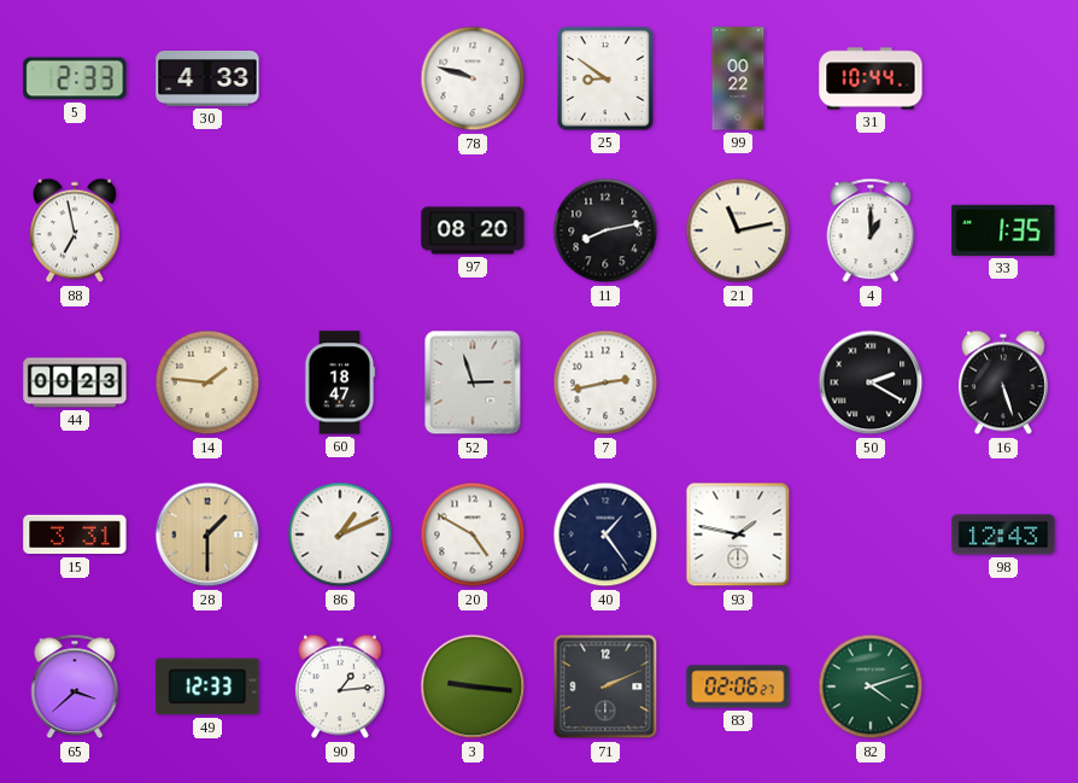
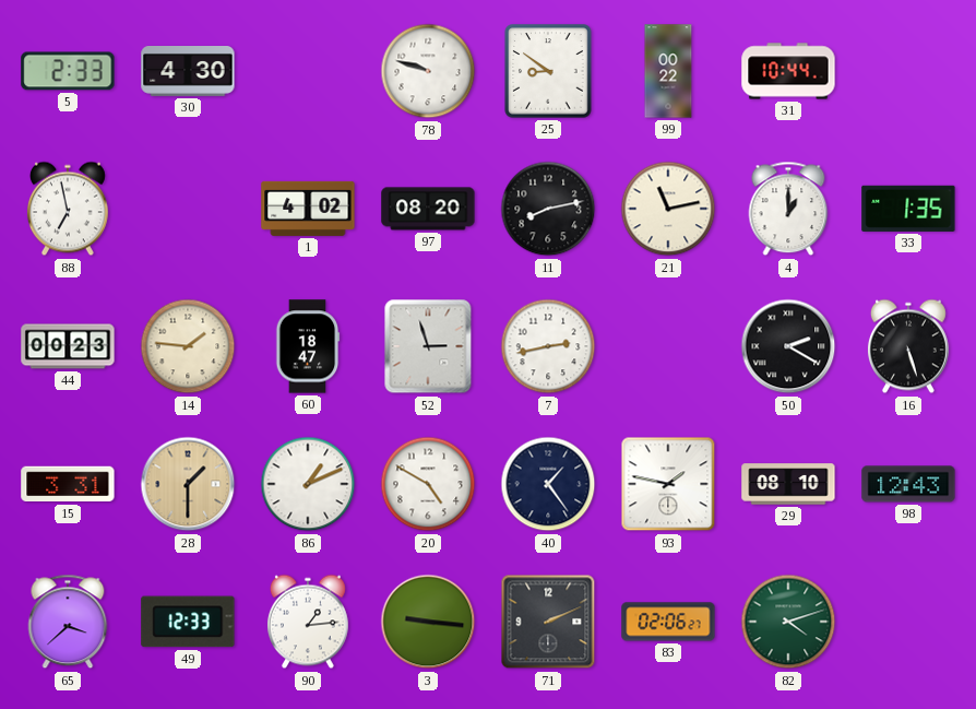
30: 4:33 -> 4:30
1: none -> 4:02
29: none -> 08:10
